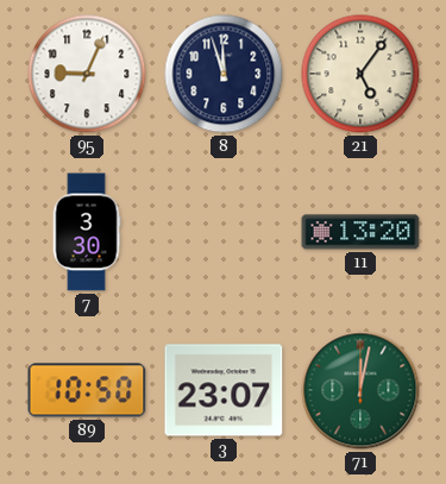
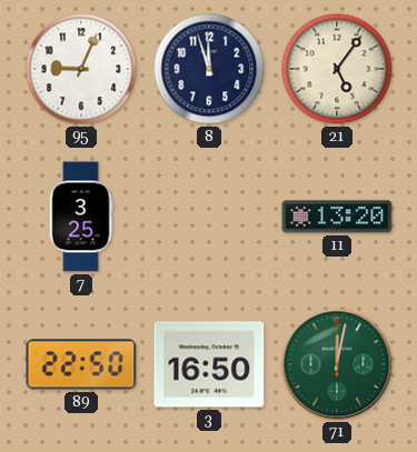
7: 3:30 -> 3:25
89: 10:50 -> 22:50
3: 23:07 -> 16:50
